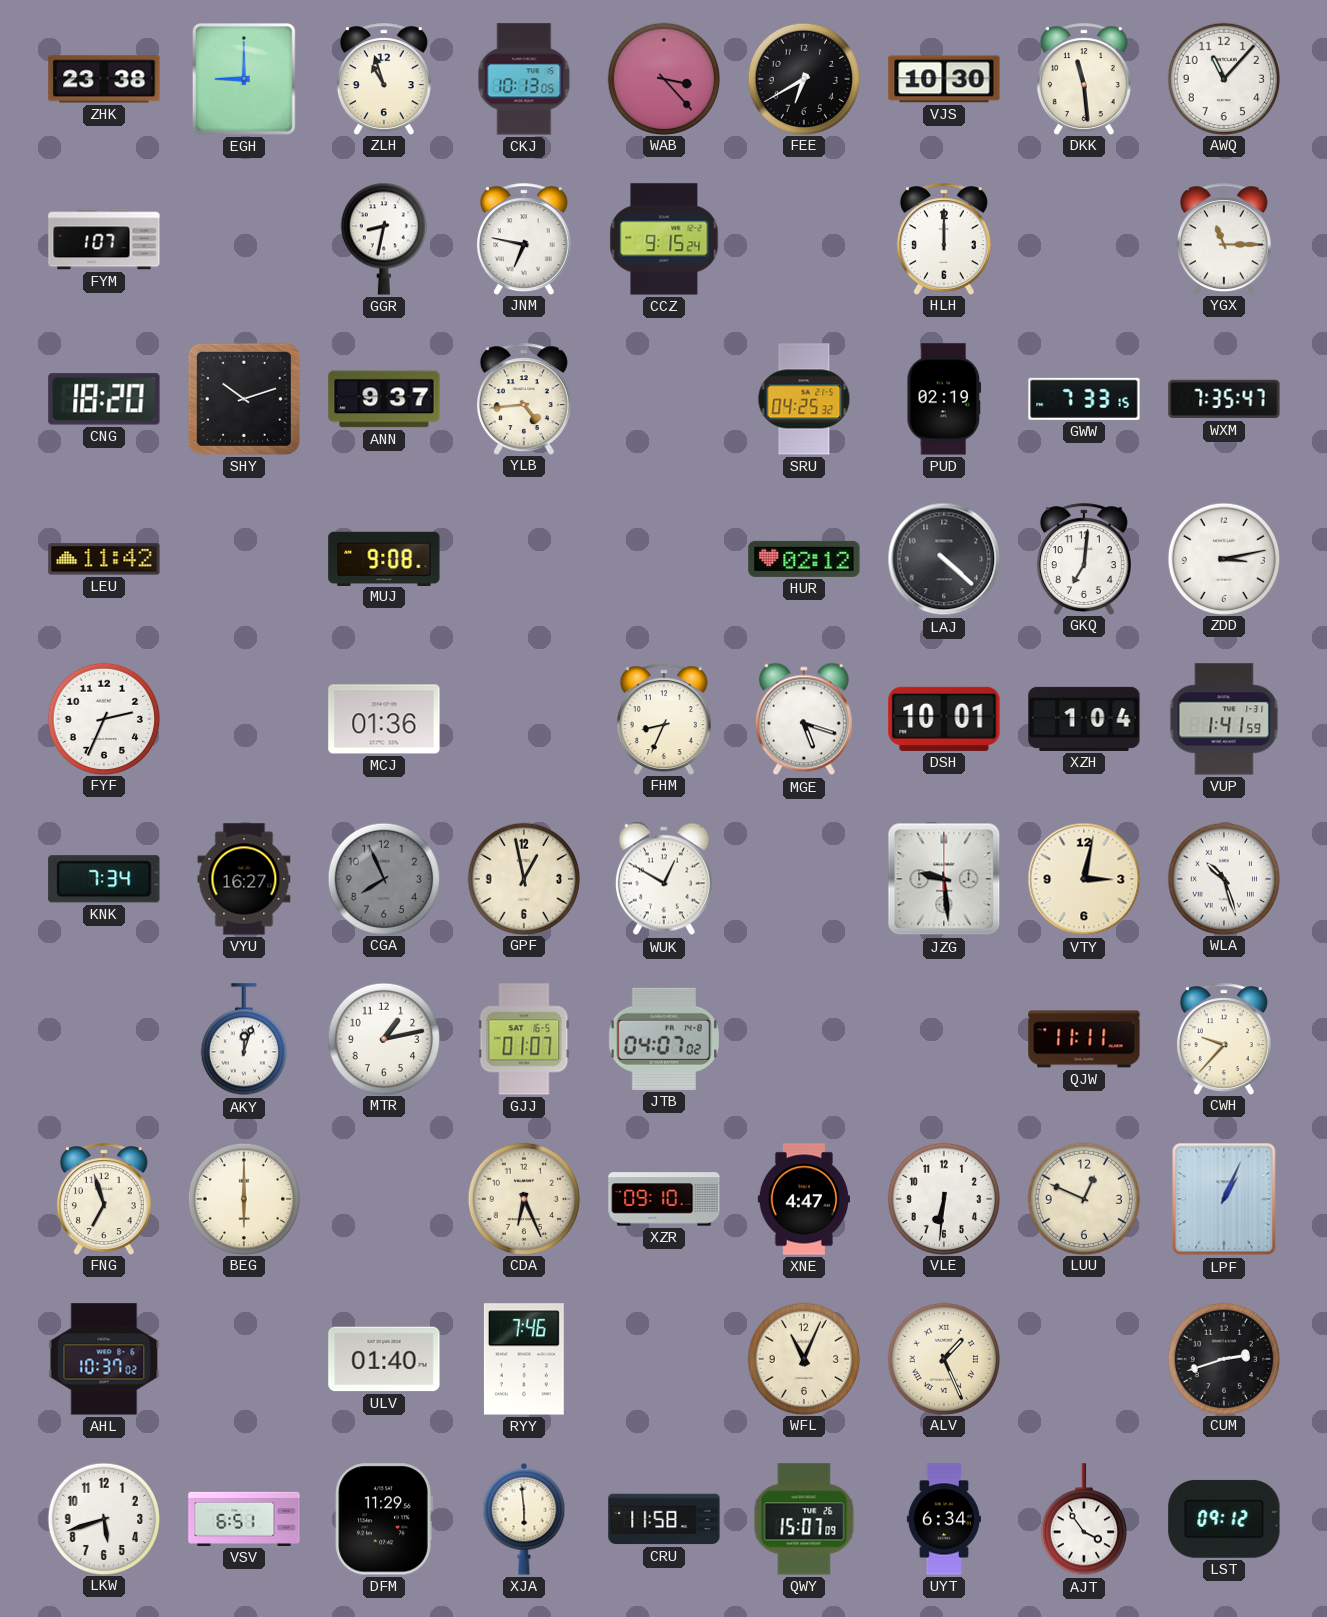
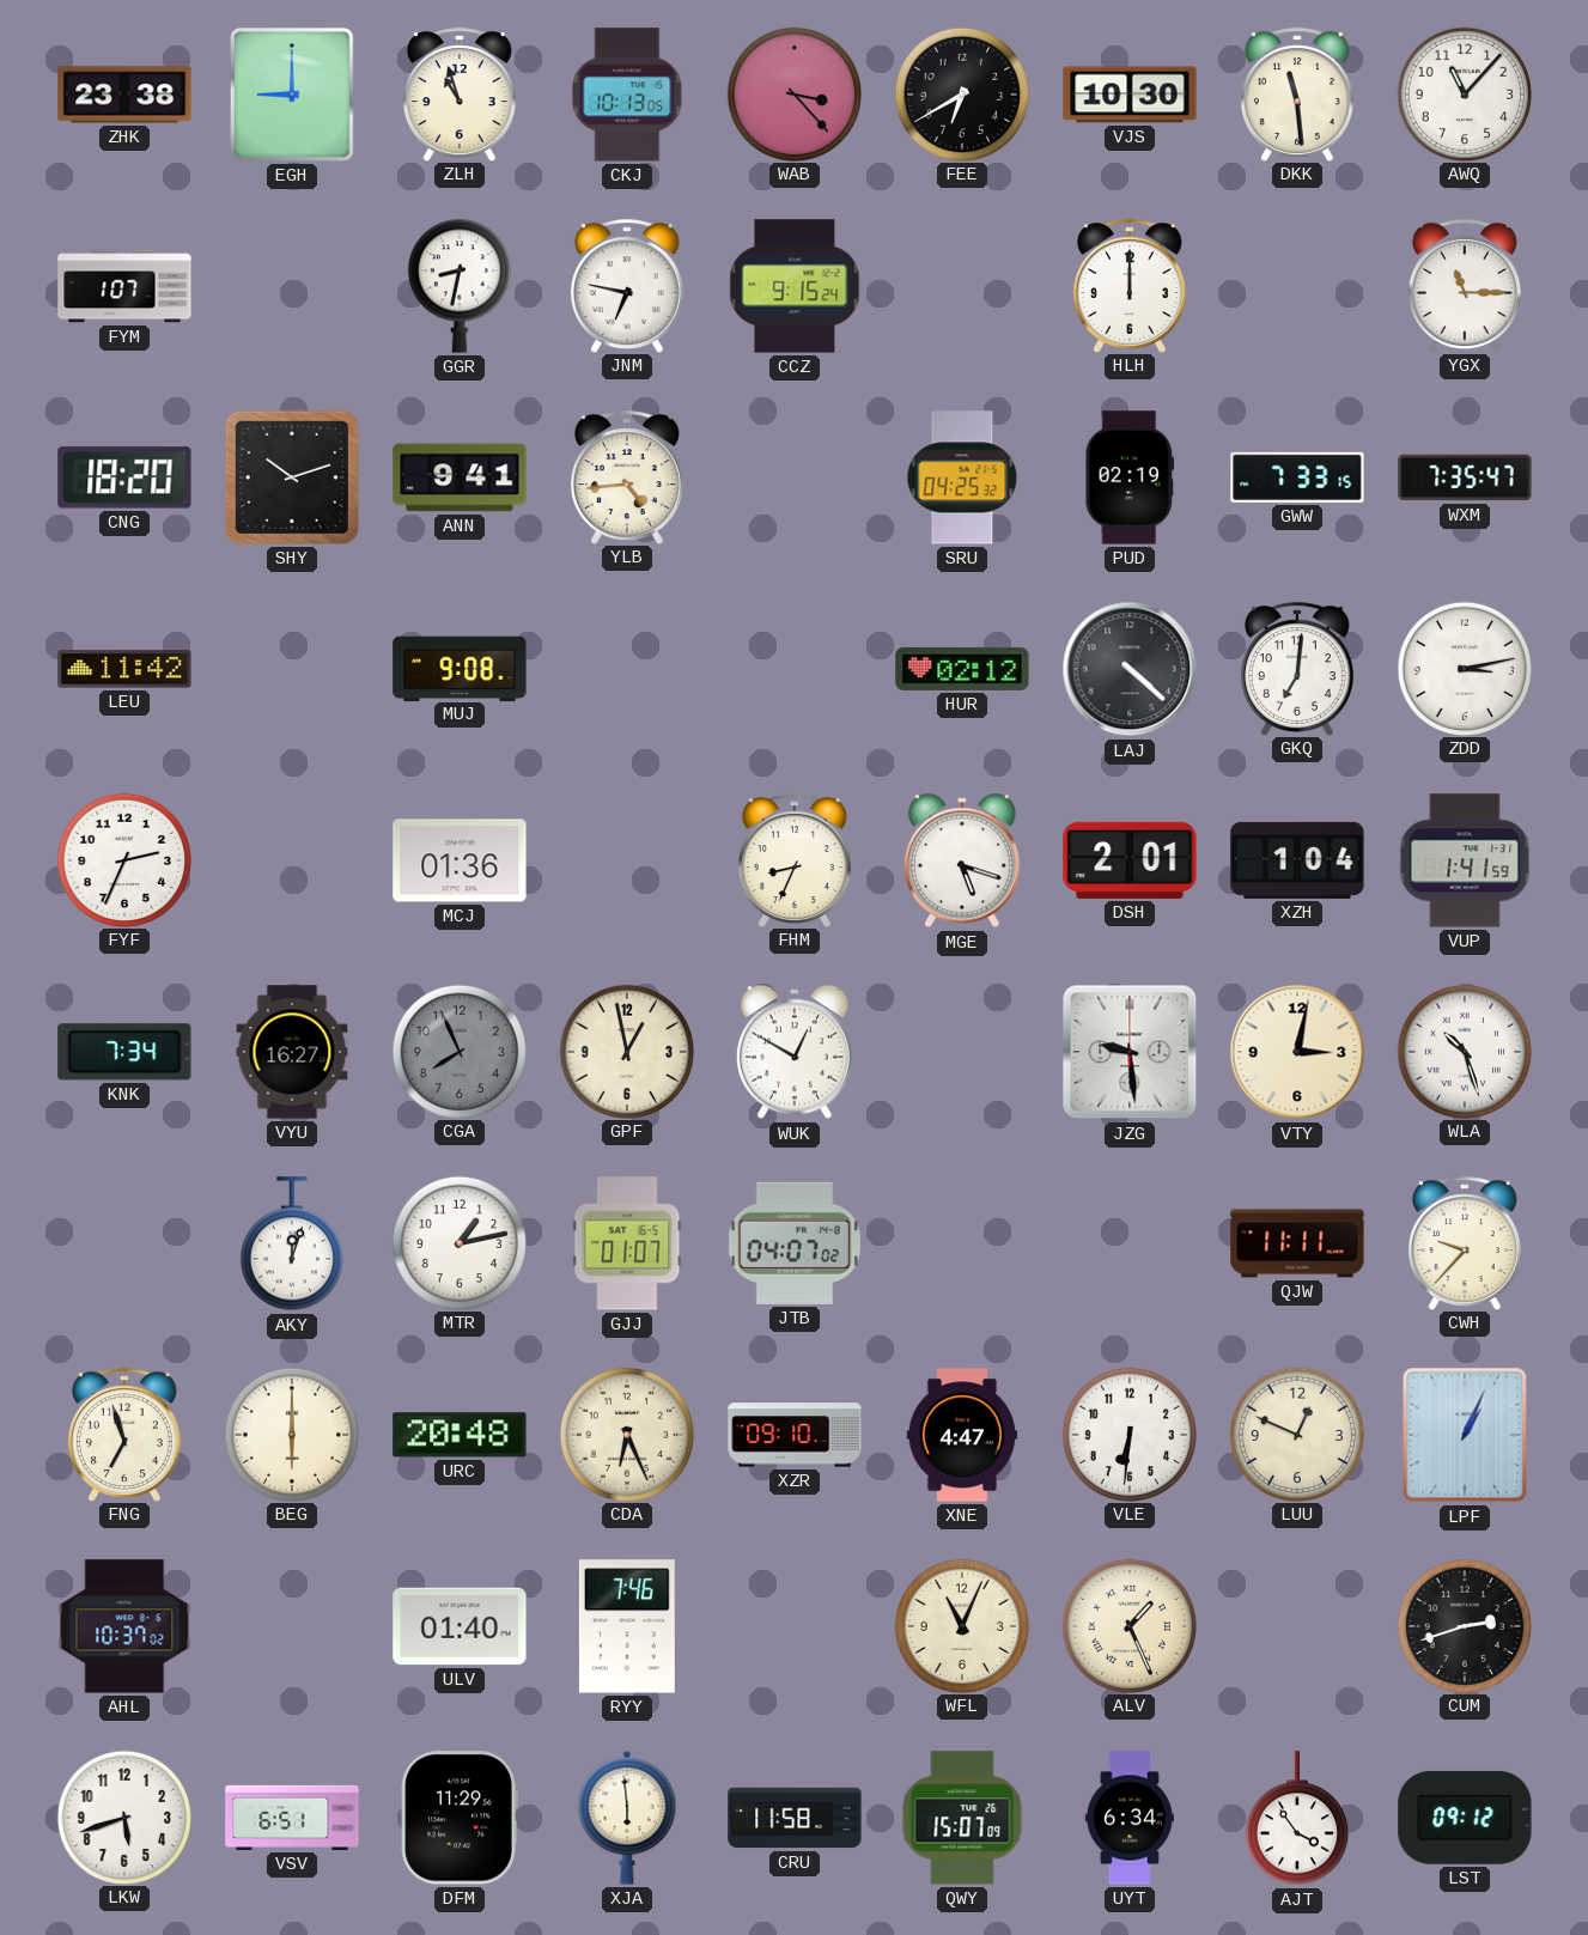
ANN: 9:37 -> 9:41
DSH: 10:01 -> 2:01
URC: none -> 20:48
